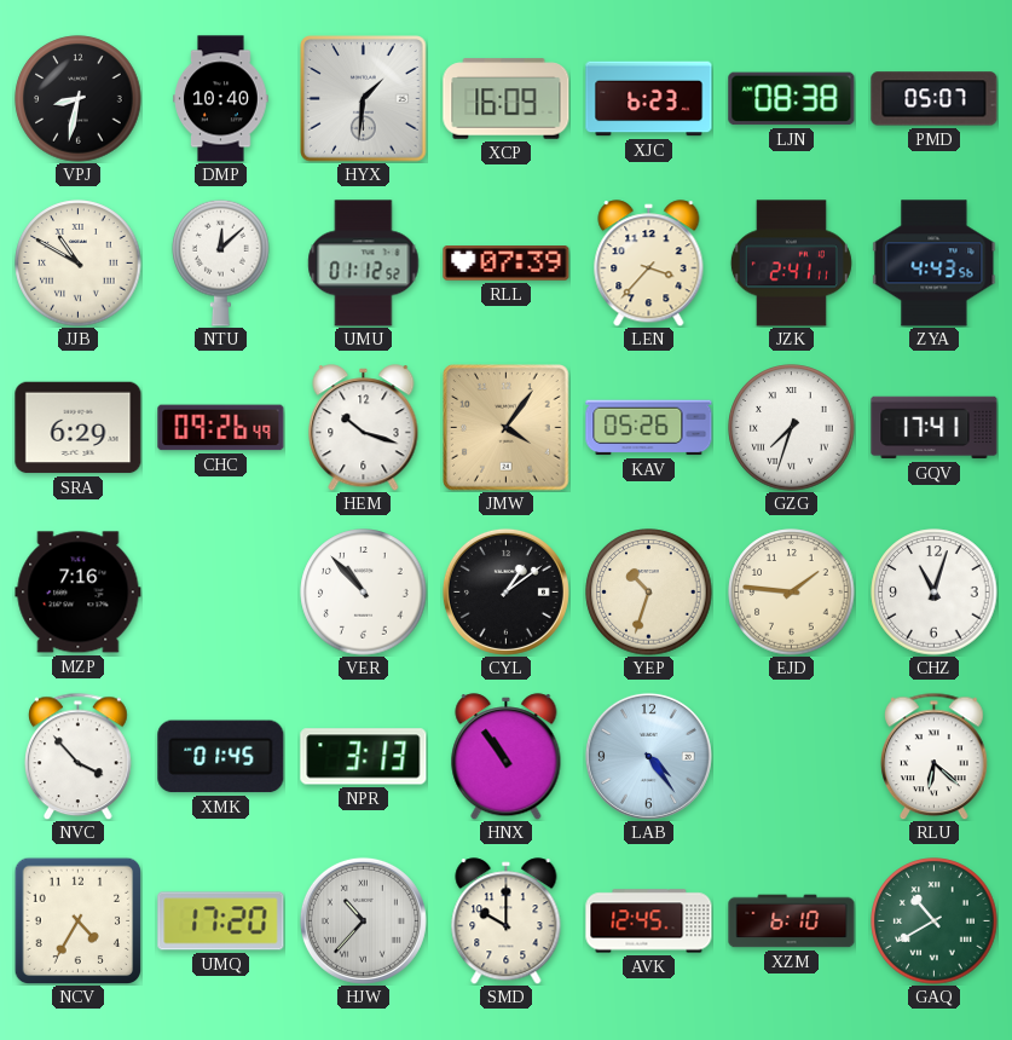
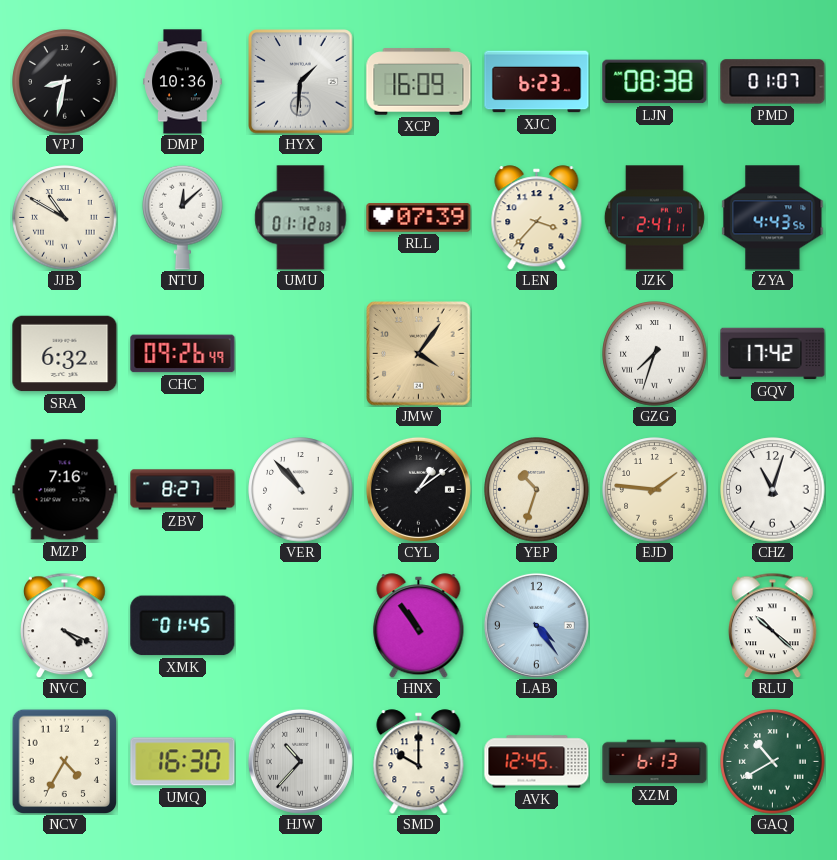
DMP: 10:40 -> 10:36
PMD: 05:07 -> 01:07
UMU: 01:12:52 -> 01:12:03
SRA: 6:29 -> 6:32
HEM: 10:18 -> none
KAV: 05:26 -> none
GQV: 17:41 -> 17:42
ZBV: none -> 8:27
NVC: 3:53 -> 4:19
NPR: 3:13 -> none
RLU: 6:22 -> 10:22
UMQ: 17:20 -> 16:30
XZM: 6:10 -> 6:13
